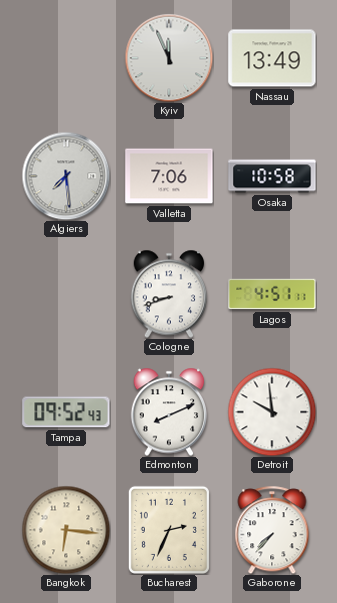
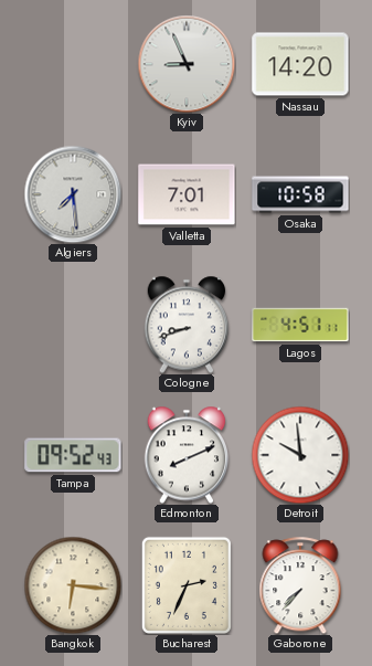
Kyiv: 11:56 -> 8:56
Nassau: 13:49 -> 14:20
Valletta: 7:06 -> 7:01
